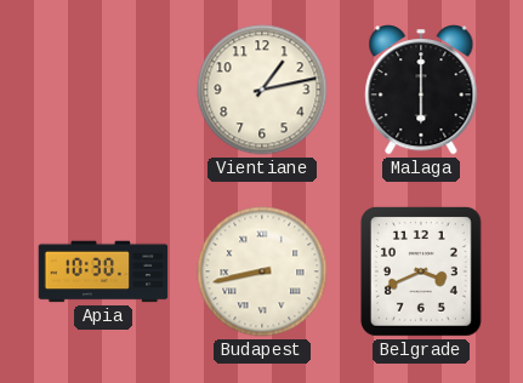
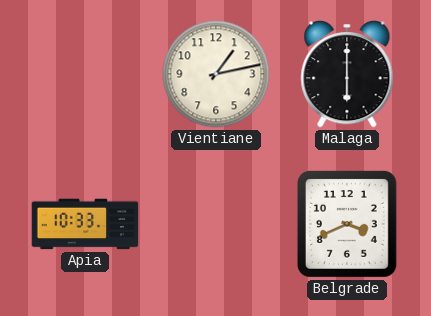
Apia: 10:30 -> 10:33
Budapest: 8:43 -> none
